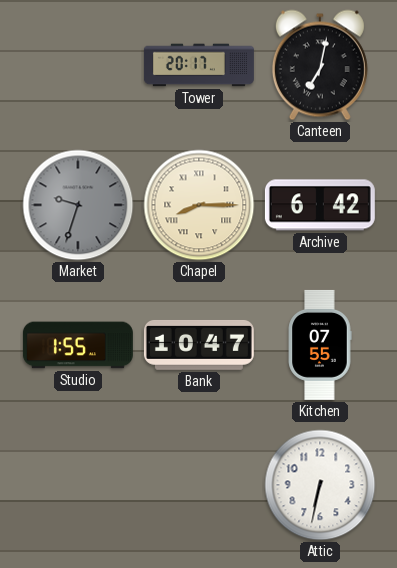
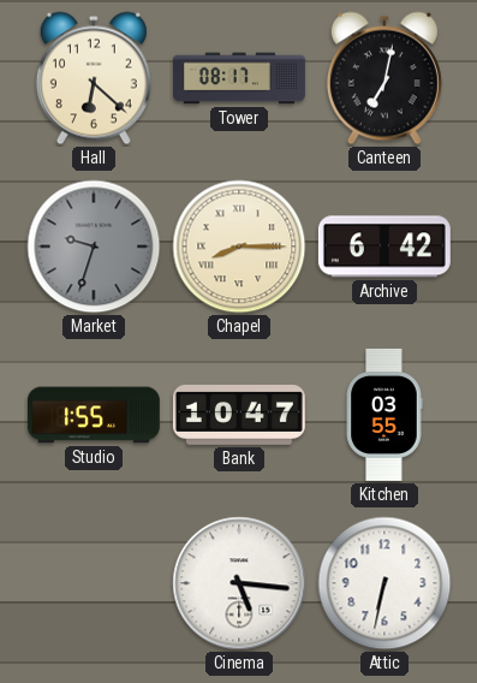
Hall: none -> 6:22
Tower: 20:17 -> 08:17
Kitchen: 07:55 -> 03:55
Cinema: none -> 5:16
